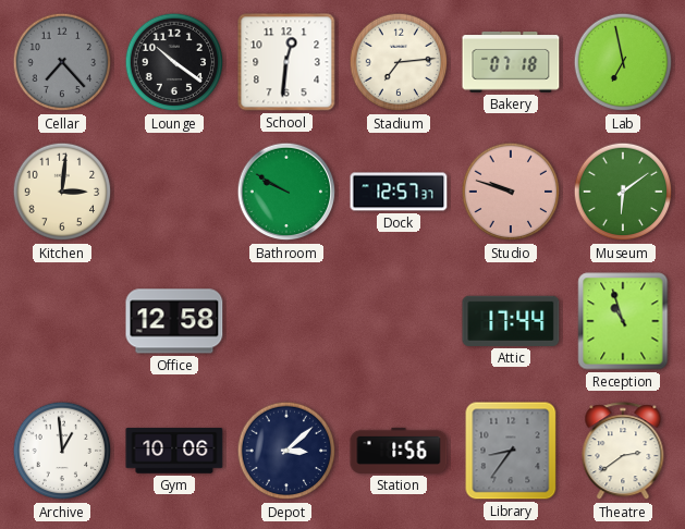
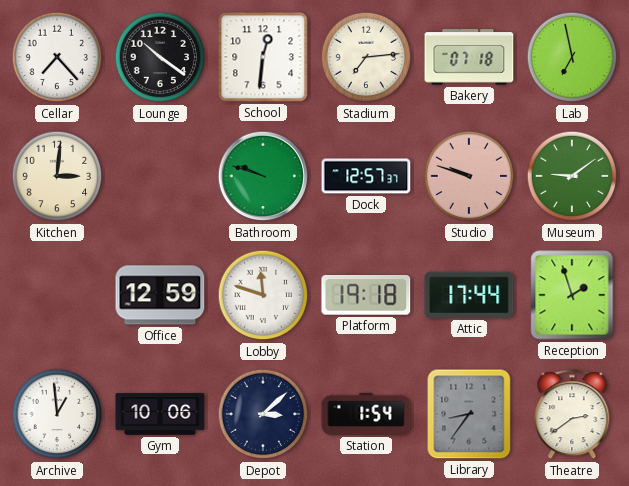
Cellar dial: grey -> white
Bathroom: 9:50 -> 9:48
Museum: 6:09 -> 9:09
Office: 12:58 -> 12:59
Lobby: none -> 11:48
Platform: none -> 19:18
Reception: 10:57 -> 1:57
Station: 1:56 -> 1:54
